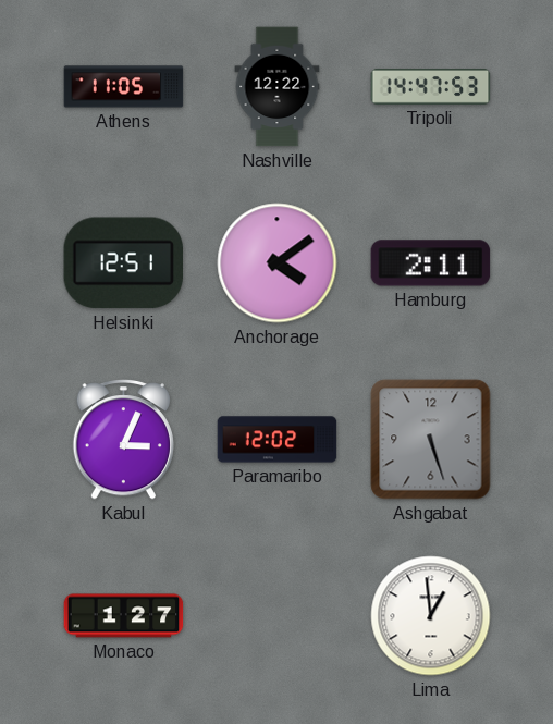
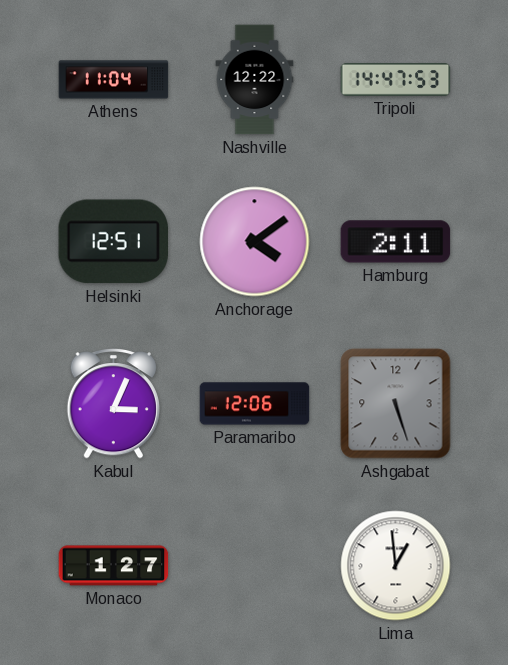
Athens: 11:05 -> 11:04
Paramaribo: 12:02 -> 12:06
